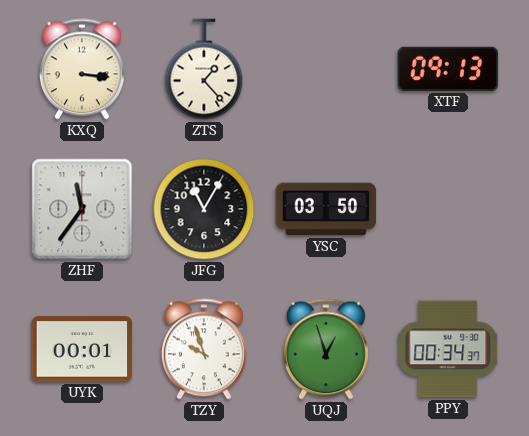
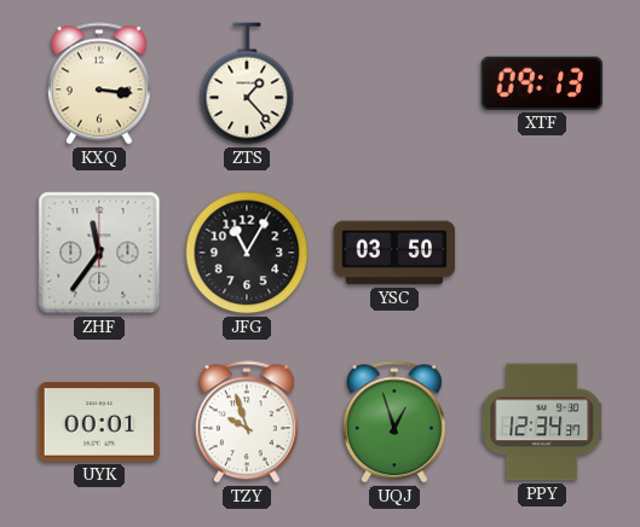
PPY: 00:34 -> 12:34
